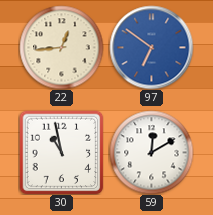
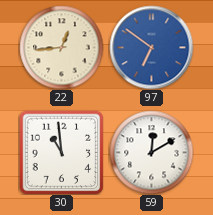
30: 10:58 -> 10:59
